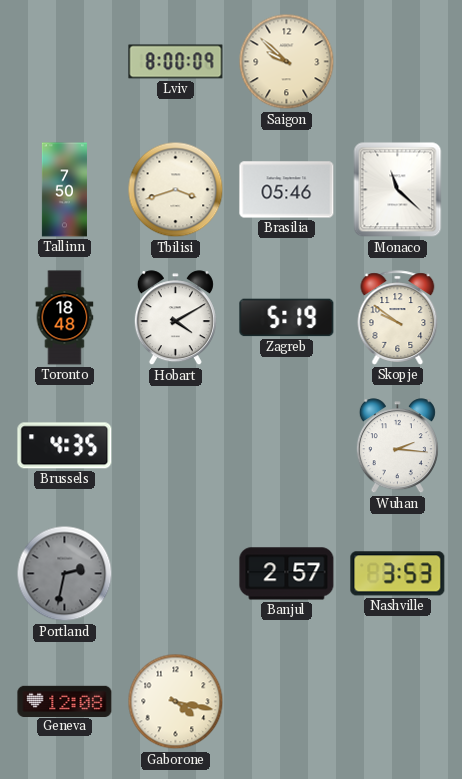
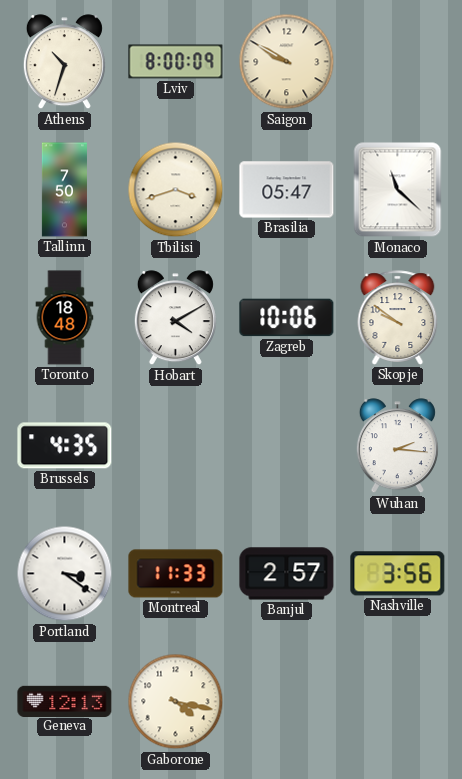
Athens: none -> 10:33
Saigon: 9:52 -> 9:50
Brasilia: 05:46 -> 05:47
Zagreb: 5:19 -> 10:06
Portland: 2:32 -> 3:21
Portland dial: grey -> white
Montreal: none -> 11:33
Nashville: 3:53 -> 3:56
Geneva: 12:08 -> 12:13
